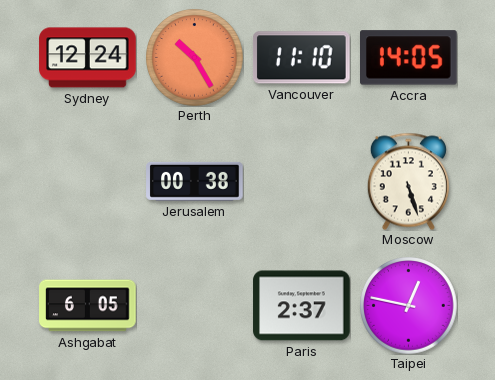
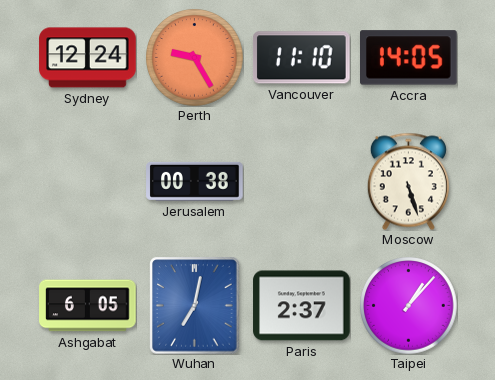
Perth: 10:25 -> 9:25
Wuhan: none -> 7:02
Taipei: 12:47 -> 1:07
